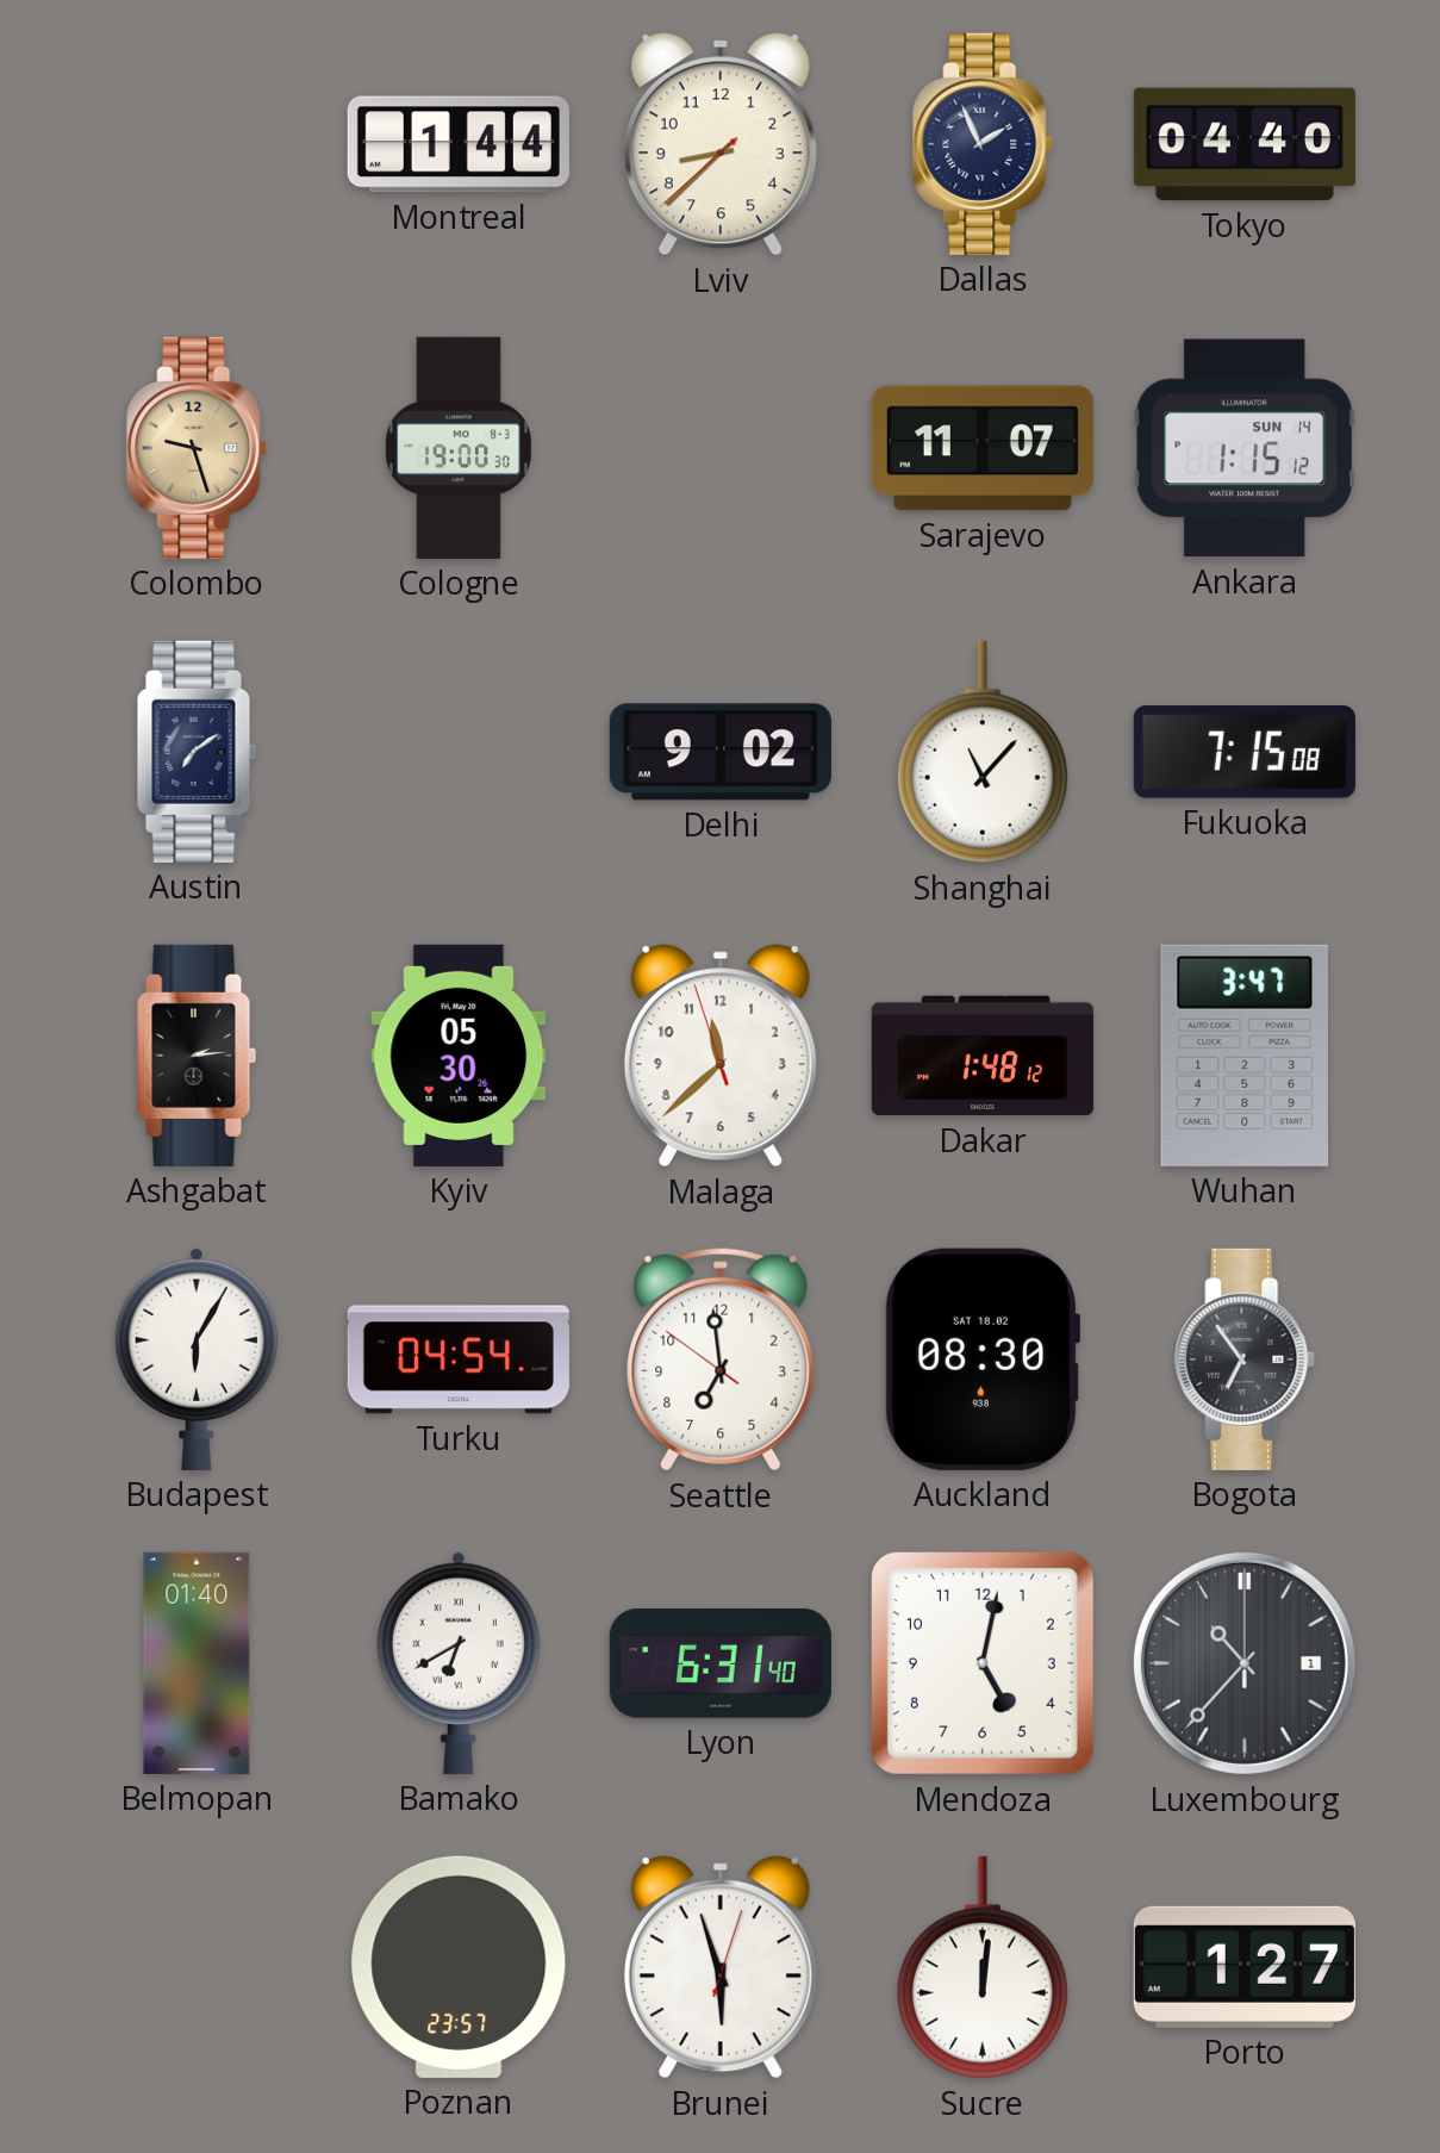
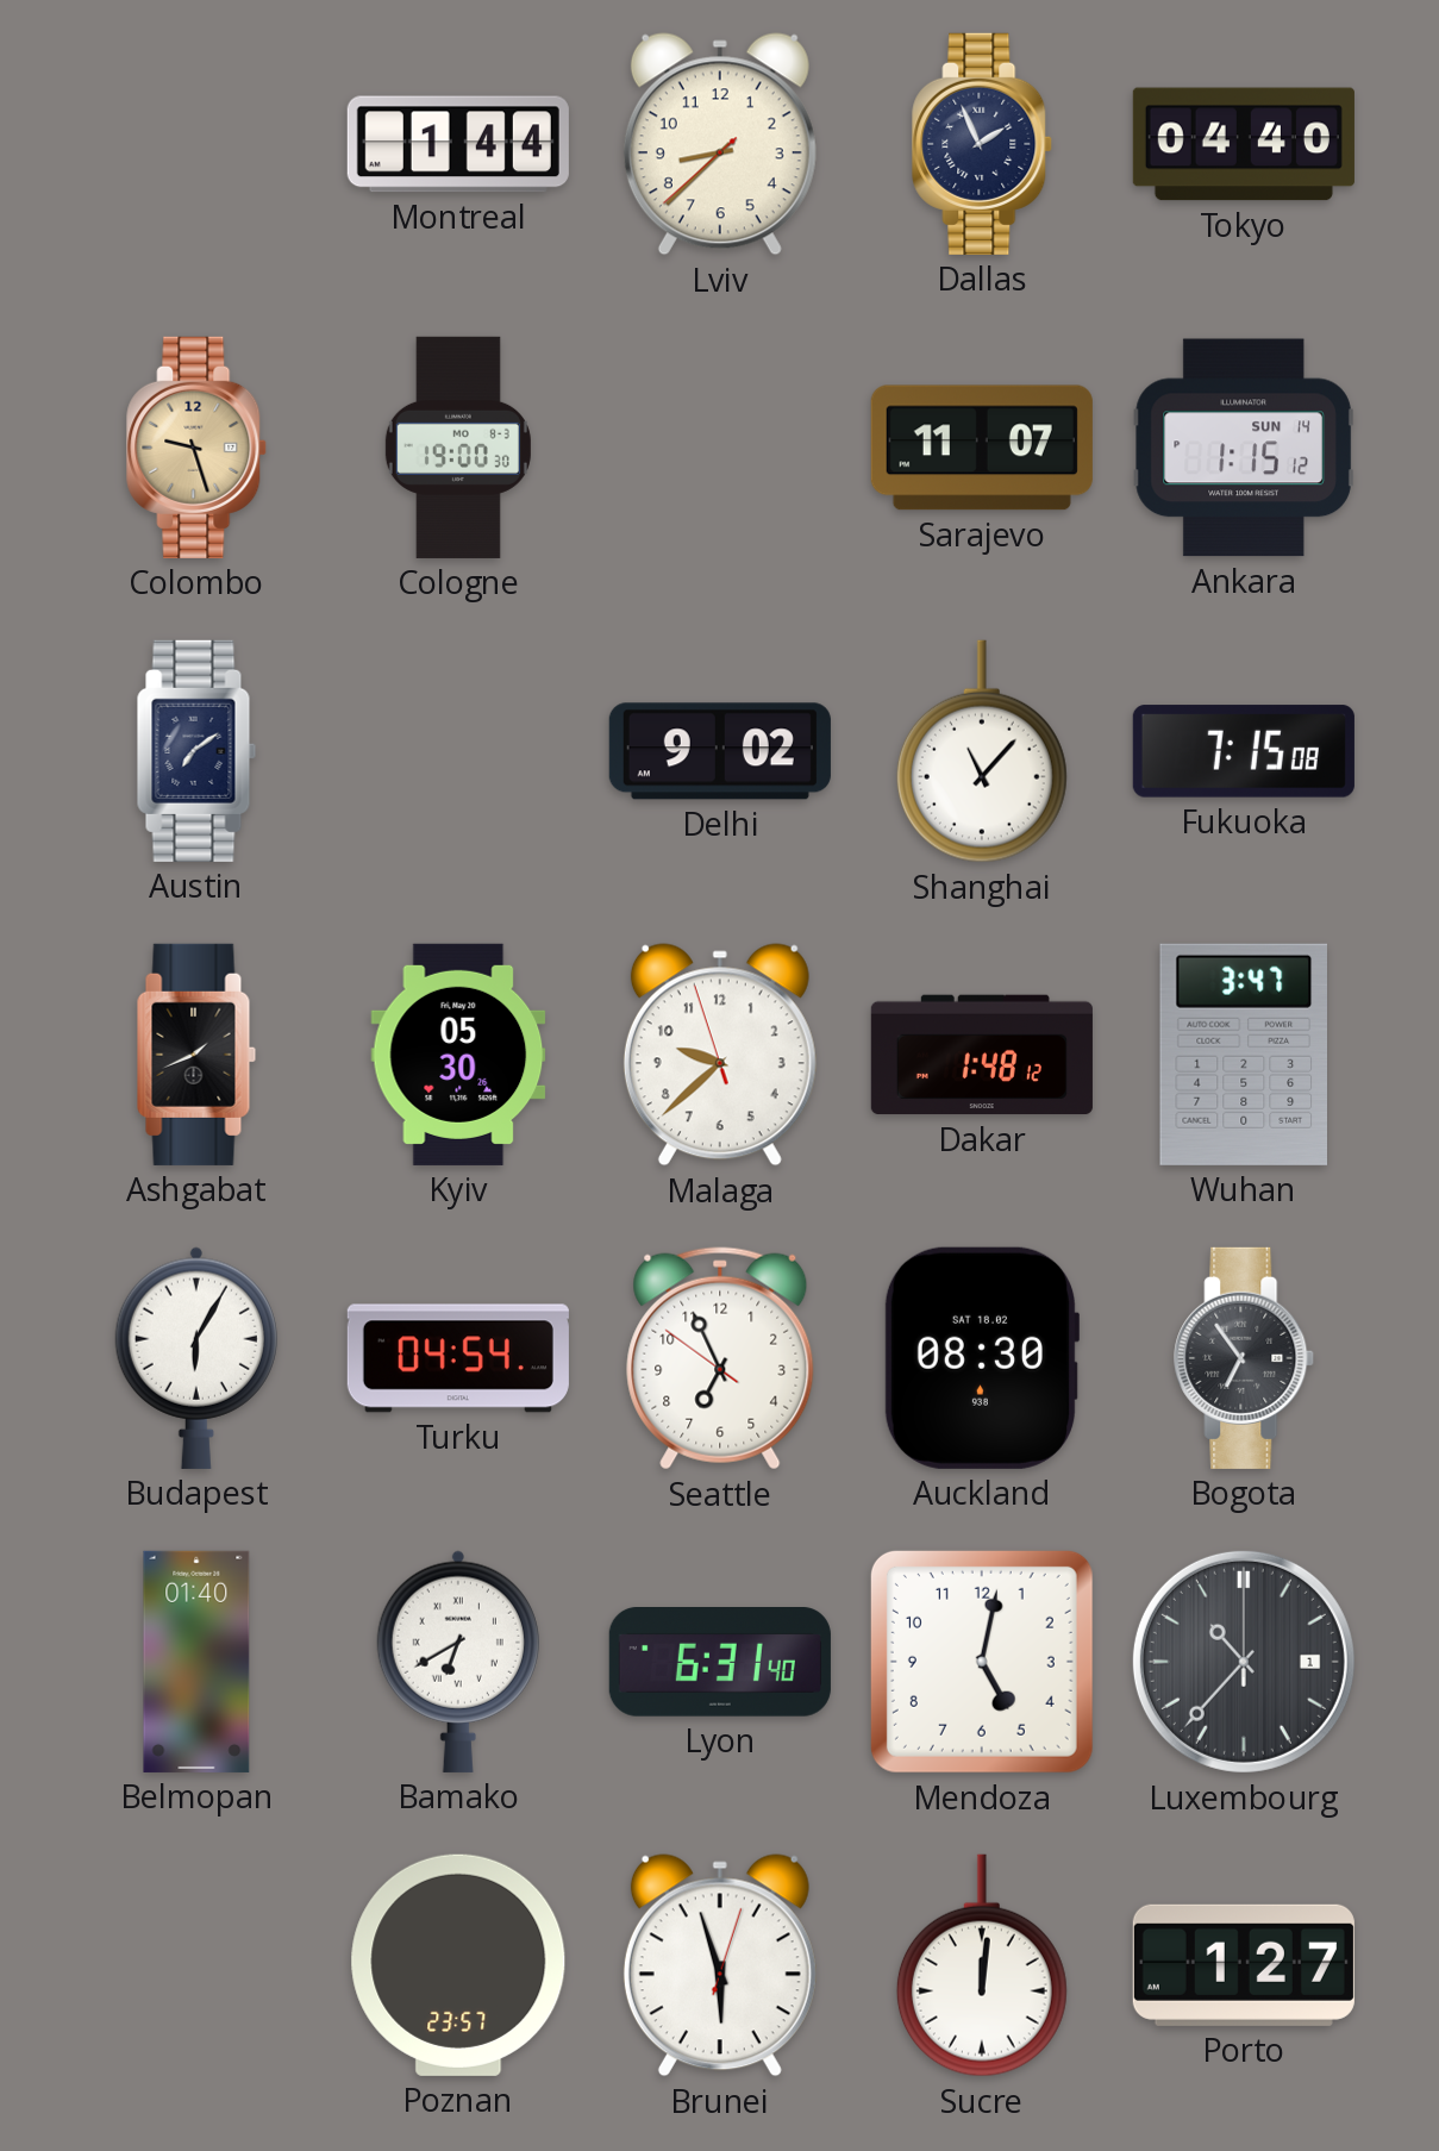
Ashgabat: 2:14 -> 1:41
Malaga: 11:37 -> 9:37
Seattle: 6:58 -> 6:55
